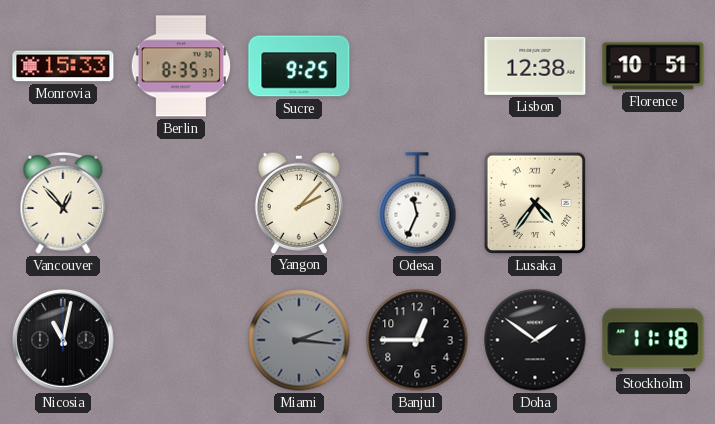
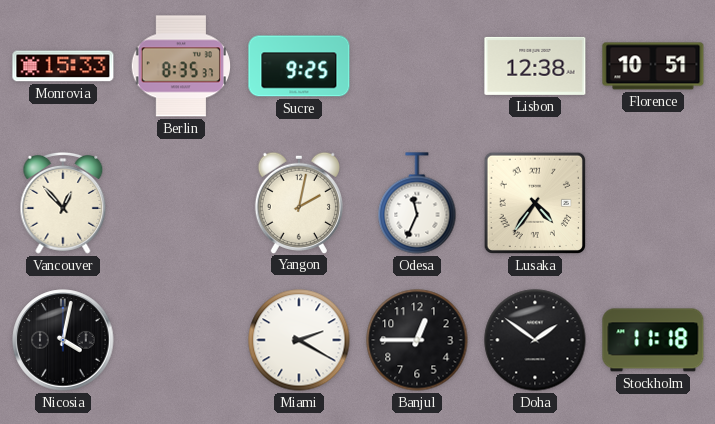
Yangon: 2:07 -> 2:02
Nicosia: 11:02 -> 4:02
Miami: 2:16 -> 2:20
Miami dial: grey -> white
